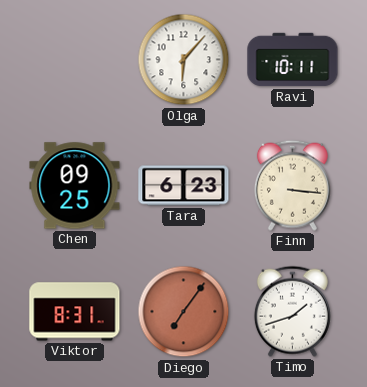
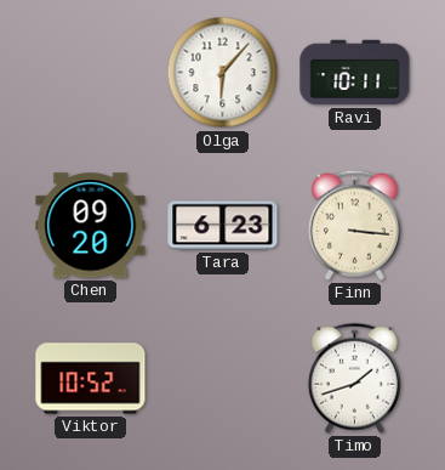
Chen: 09:25 -> 09:20
Viktor: 8:31 -> 10:52
Diego: 7:06 -> none
